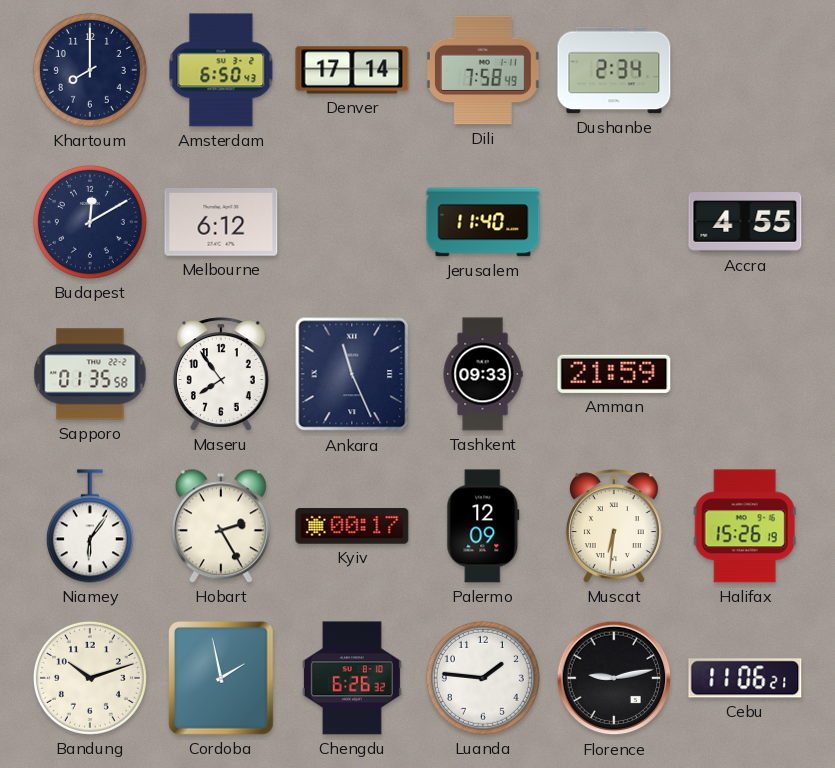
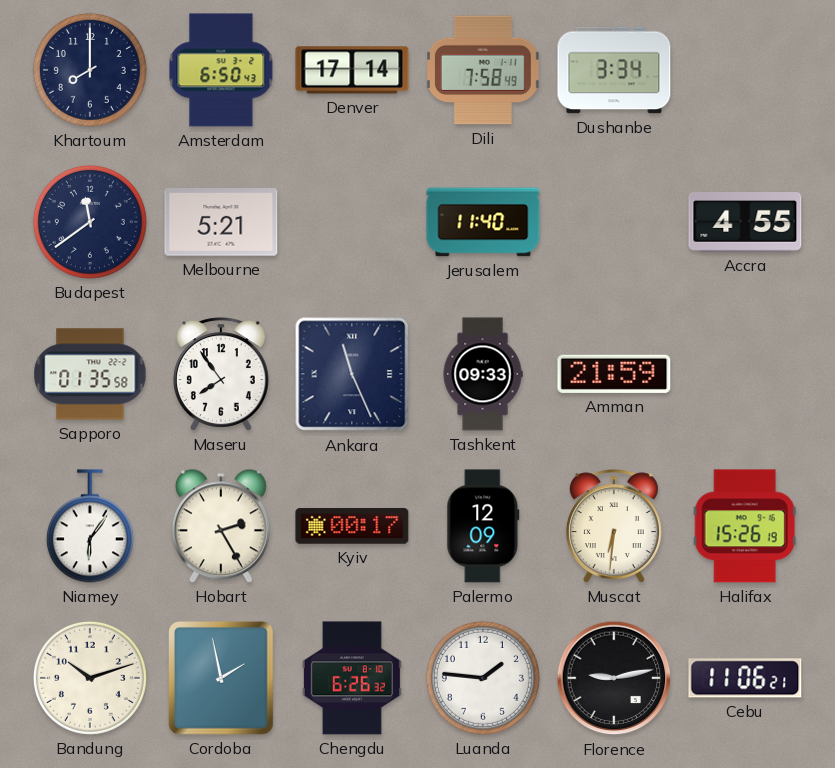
Dushanbe: 2:34 -> 3:34
Budapest: 12:10 -> 11:39
Melbourne: 6:12 -> 5:21
